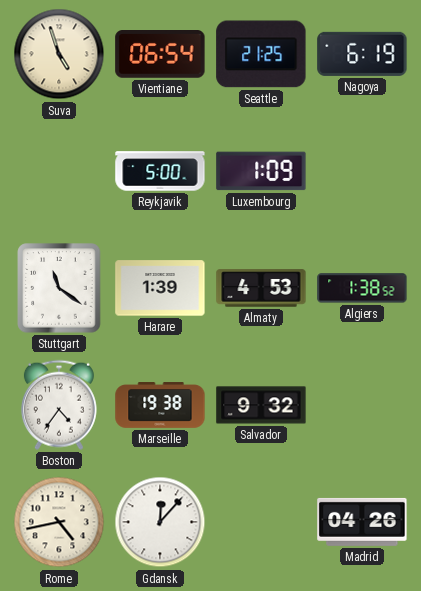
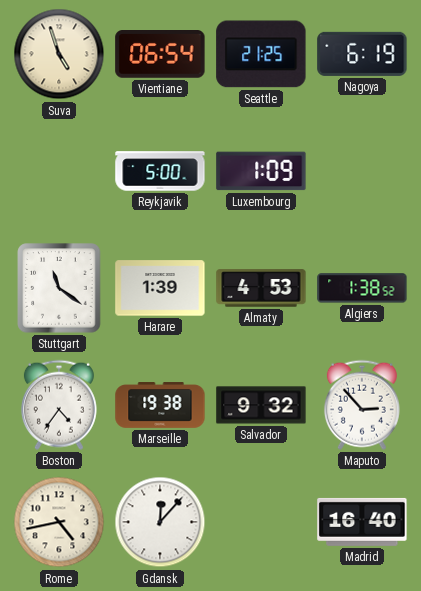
Maputo: none -> 2:53
Madrid: 04:26 -> 16:40
